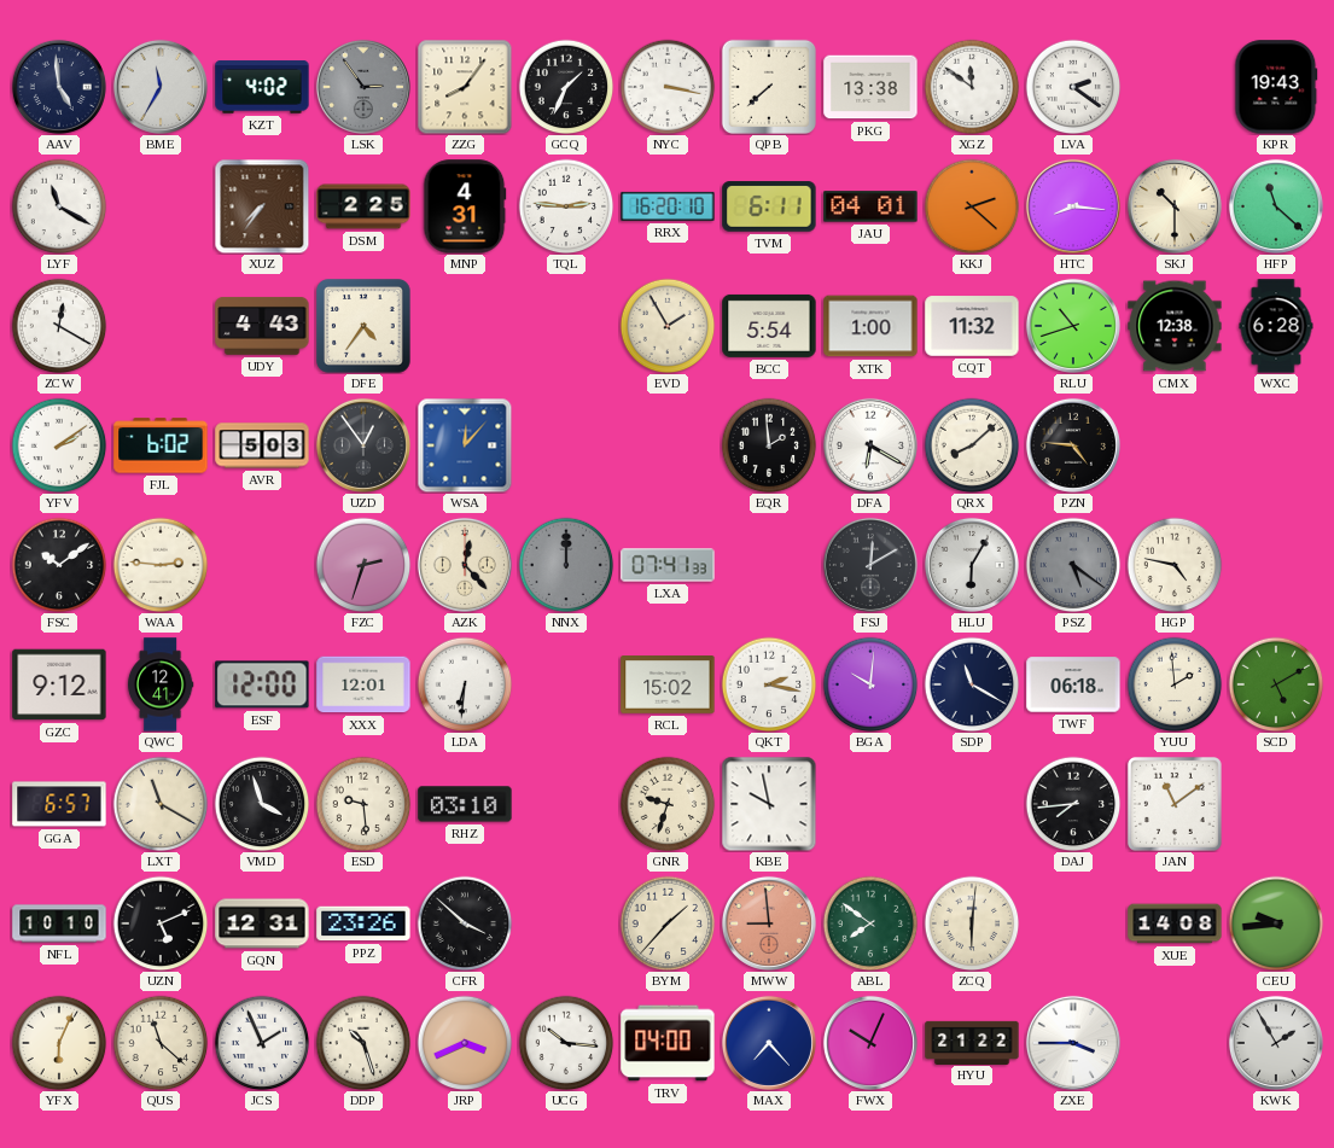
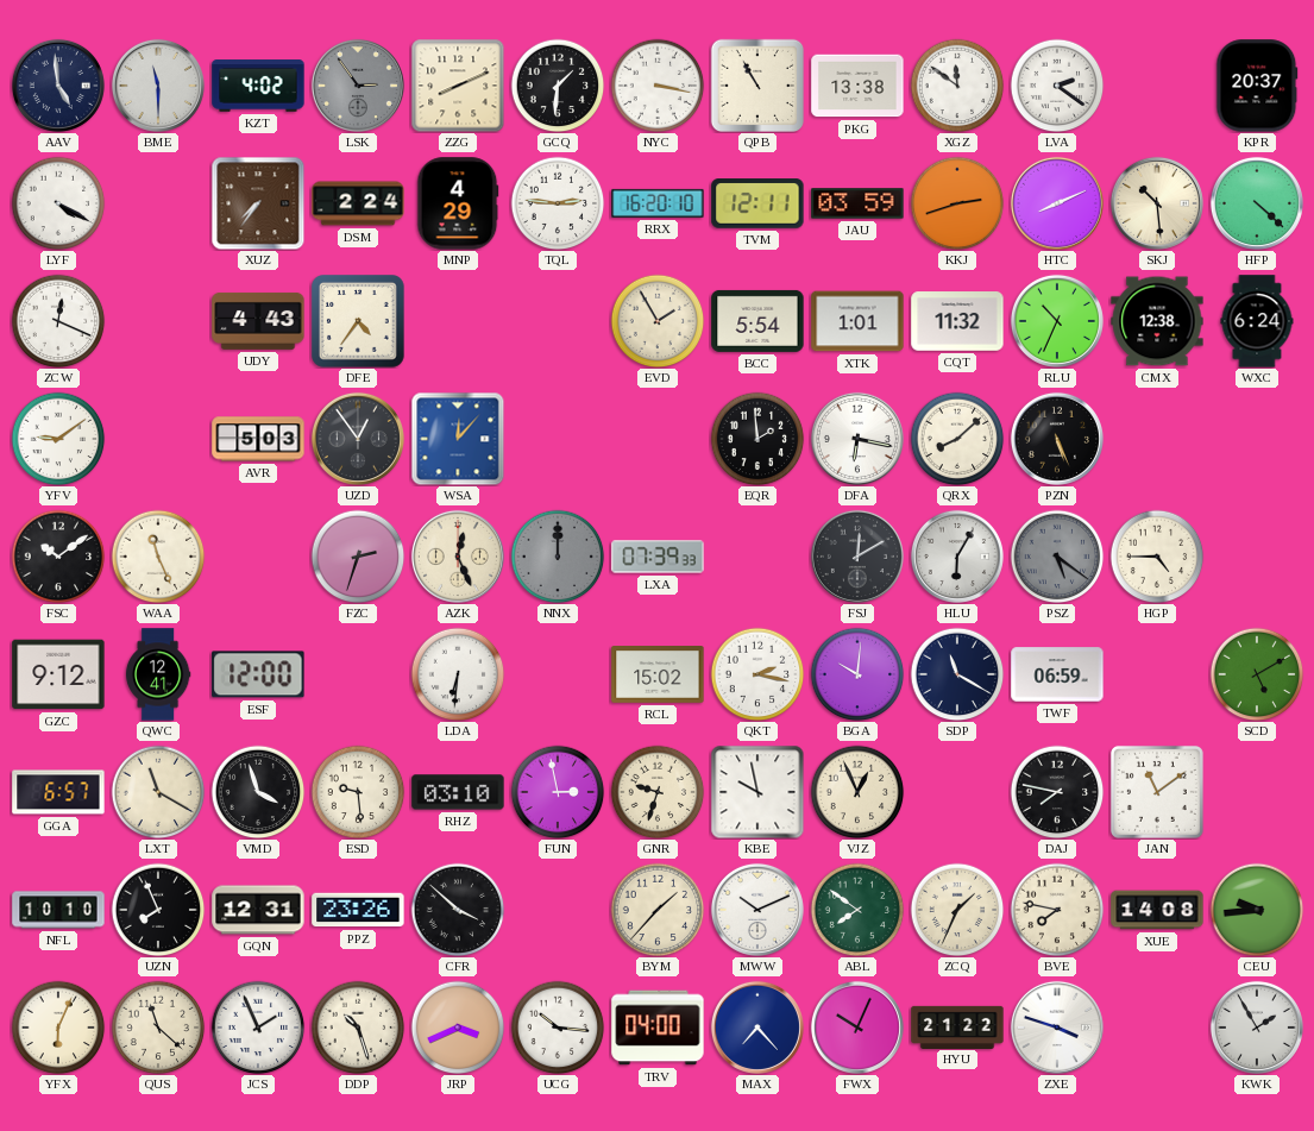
BME: 11:35 -> 11:30
ZZG: 8:06 -> 8:11
GCQ: 1:34 -> 1:31
QPB: 7:38 -> 10:55
KPR: 19:43 -> 20:37
LYF: 11:20 -> 4:20
DSM: 2:25 -> 2:24
MNP: 4:31 -> 4:29
TVM: 6:11 -> 12:11
JAU: 04:01 -> 03:59
KKJ: 2:22 -> 2:42
HTC: 8:16 -> 8:11
SKJ: 10:30 -> 10:29
HFP: 11:22 -> 4:22
ZCW: 12:20 -> 12:19
XTK: 1:00 -> 1:01
RLU: 10:42 -> 10:34
WXC: 6:28 -> 6:24
YFV: 2:09 -> 9:09
FJL: 6:02 -> none
DFA: 6:20 -> 6:17
PZN: 4:46 -> 5:26
WAA: 2:46 -> 11:26
AZK: 12:23 -> 12:26
LXA: 07:41 -> 07:39
HGP: 4:47 -> 4:45
XXX: 12:01 -> none
TWF: 06:18 -> 06:59
YUU: 1:59 -> none
FUN: none -> 2:58
VJZ: none -> 12:56
DAJ: 7:44 -> 7:47
UZN: 5:11 -> 7:56
MWW: 8:59 -> 10:11
MWW dial: salmon -> white
ZCQ: 6:01 -> 1:34
BVE: none -> 7:47
ZXE: 3:45 -> 3:48
